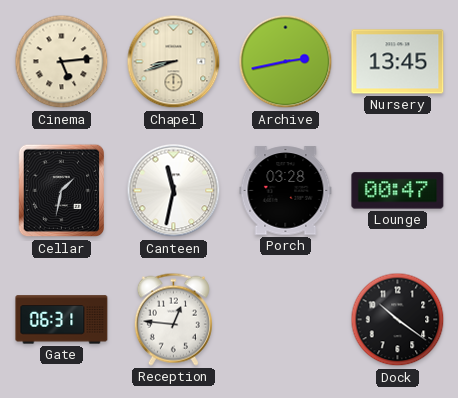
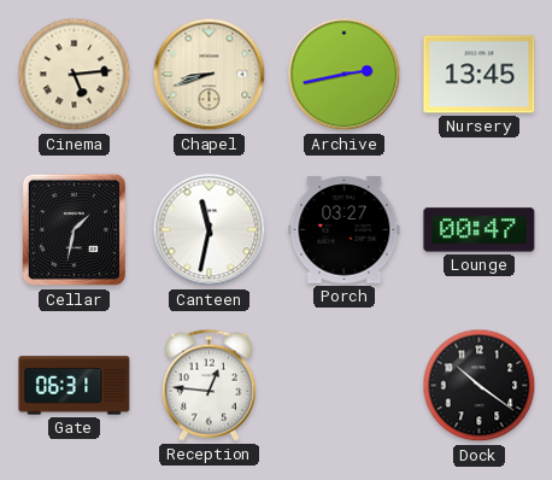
Porch: 03:28 -> 03:27
